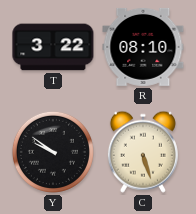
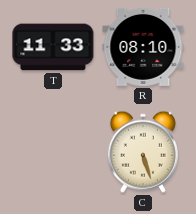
T: 3:22 -> 11:33
Y: 9:51 -> none
